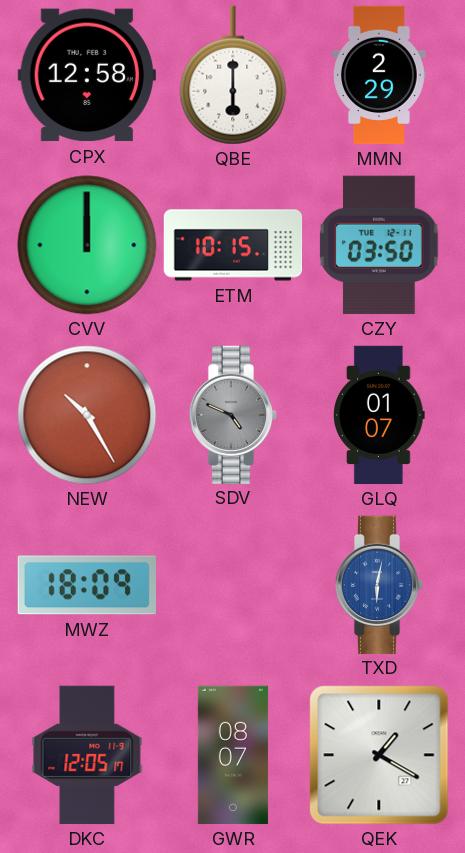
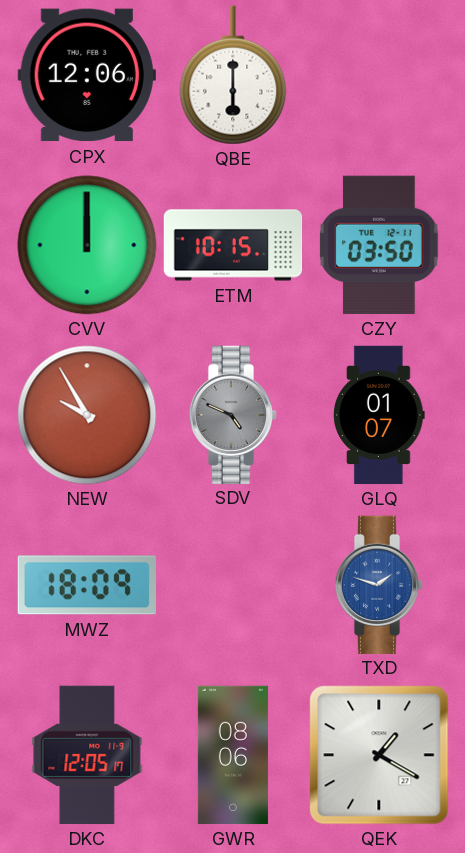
CPX: 12:58 -> 12:06
MMN: 2:29 -> none
NEW: 10:25 -> 9:55
TXD: 6:02 -> 1:48
GWR: 08:07 -> 08:06
